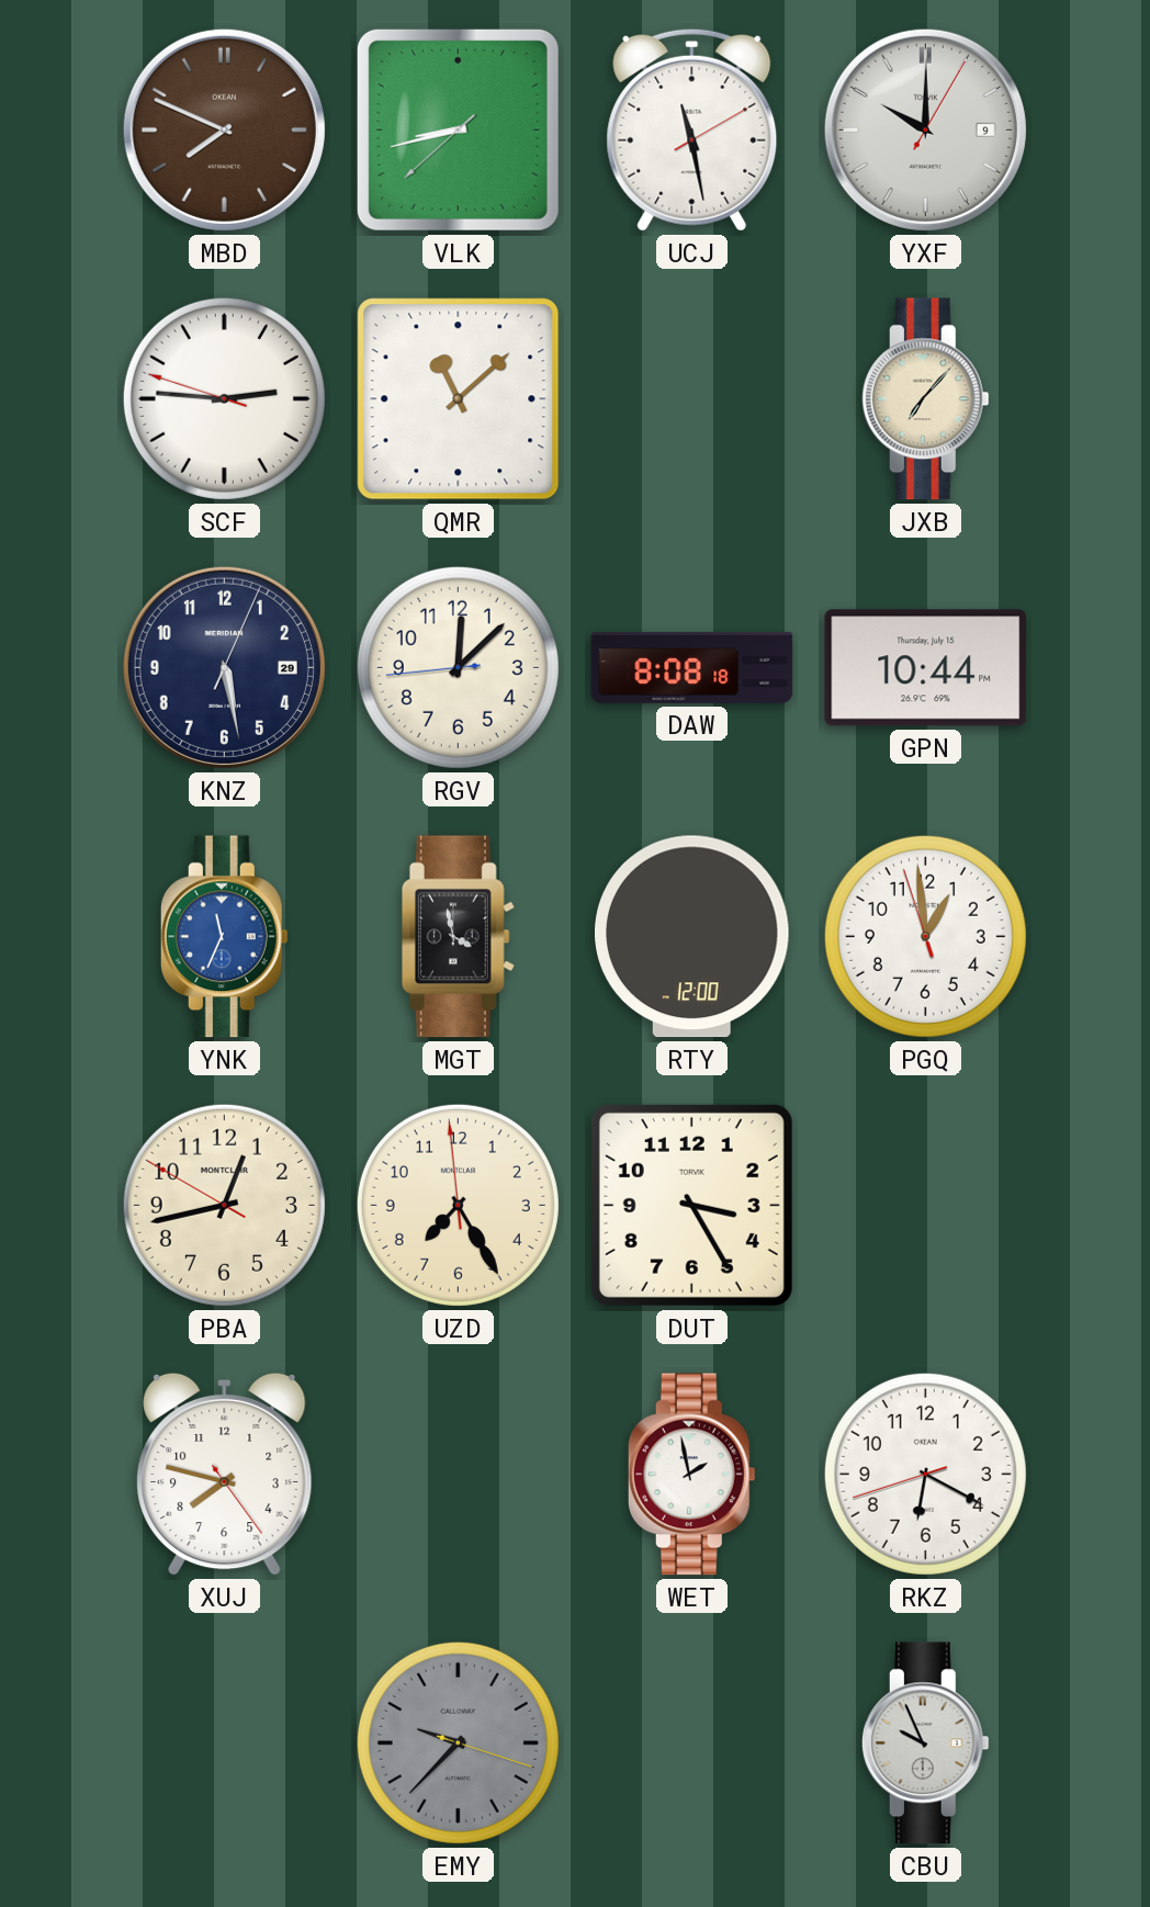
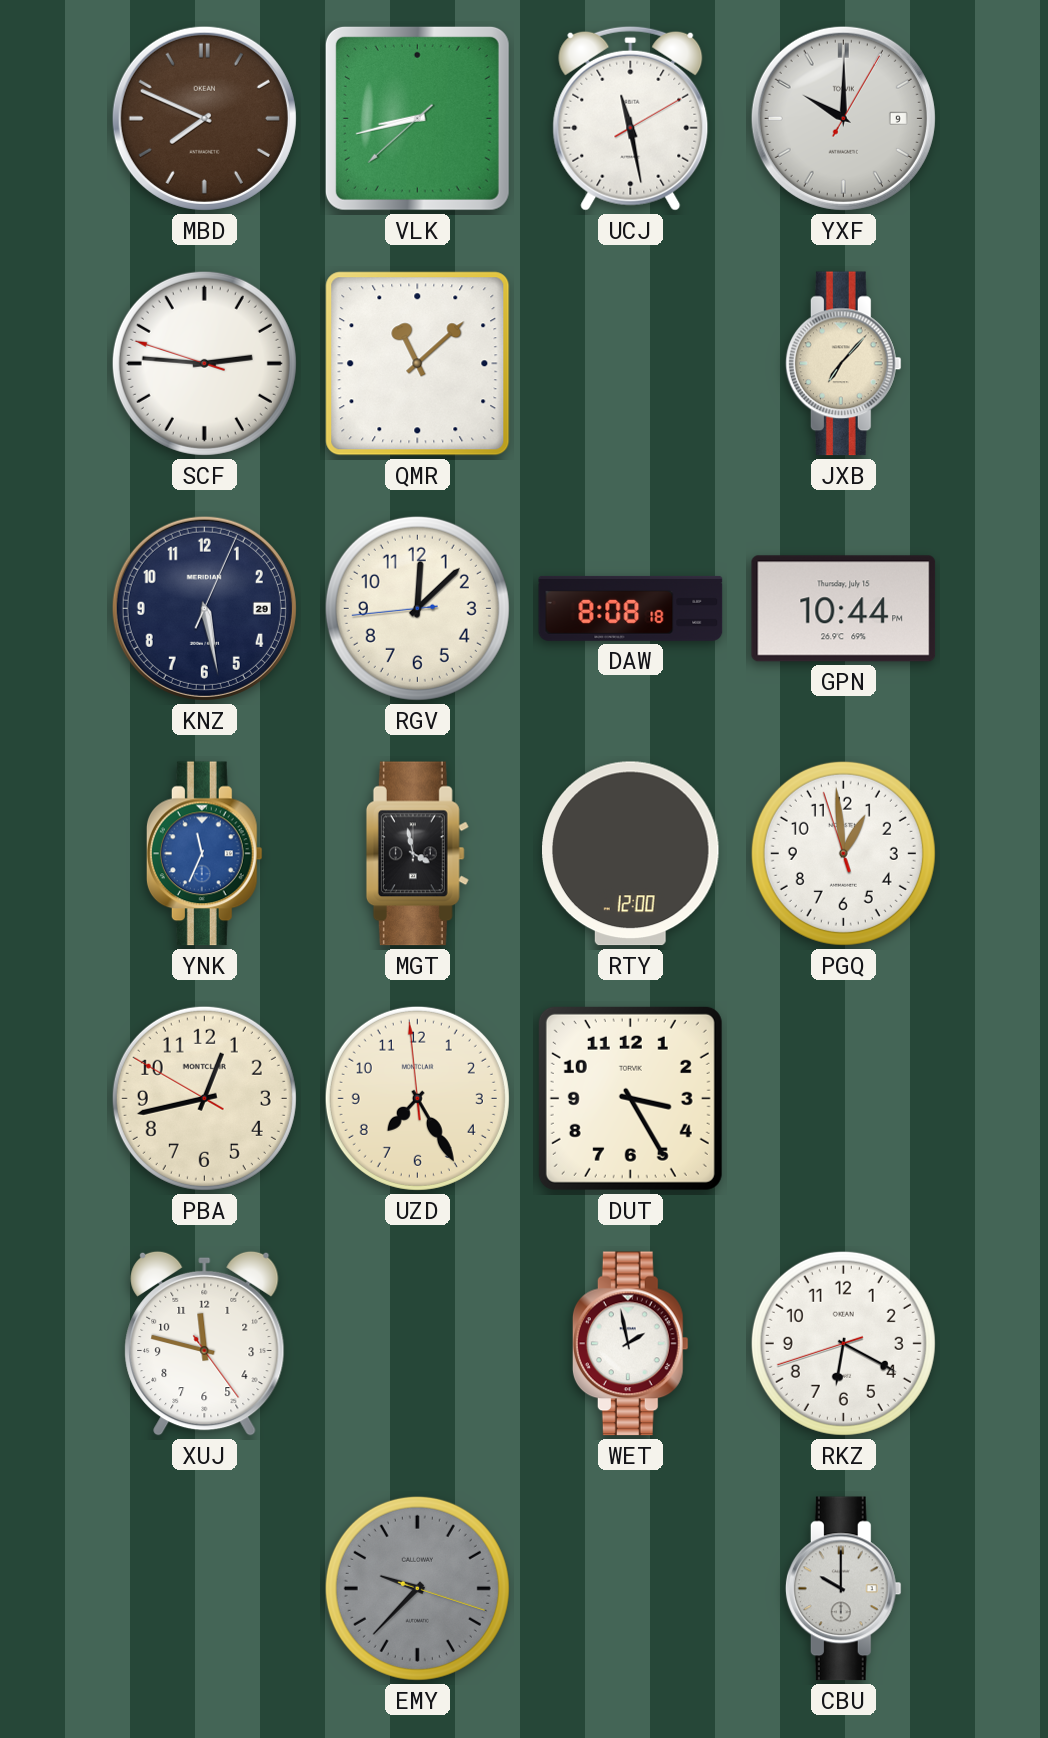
XUJ: 7:47 -> 11:47
CBU: 9:56 -> 10:00
